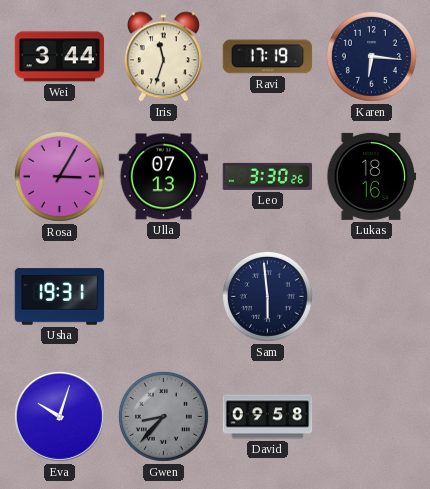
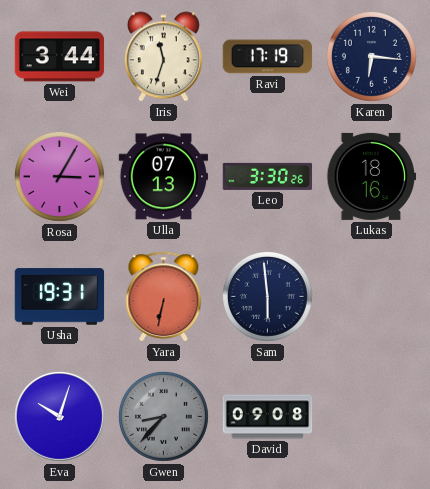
Yara: none -> 6:32
David: 09:58 -> 09:08
